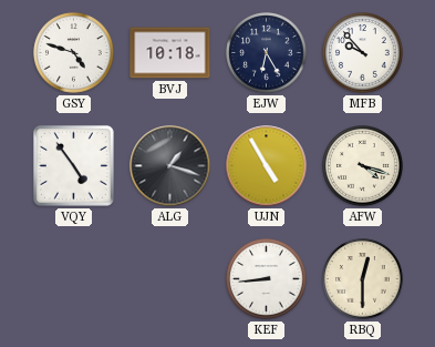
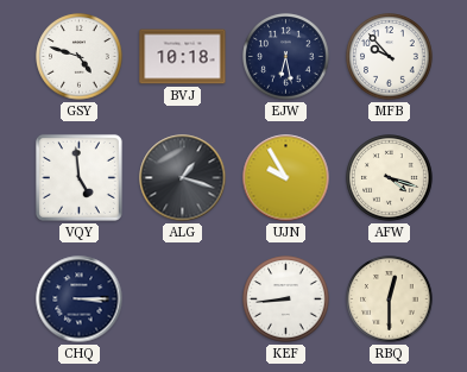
EJW: 6:25 -> 6:28
VQY: 4:54 -> 4:59
UJN: 4:55 -> 9:55
CHQ: none -> 3:15
